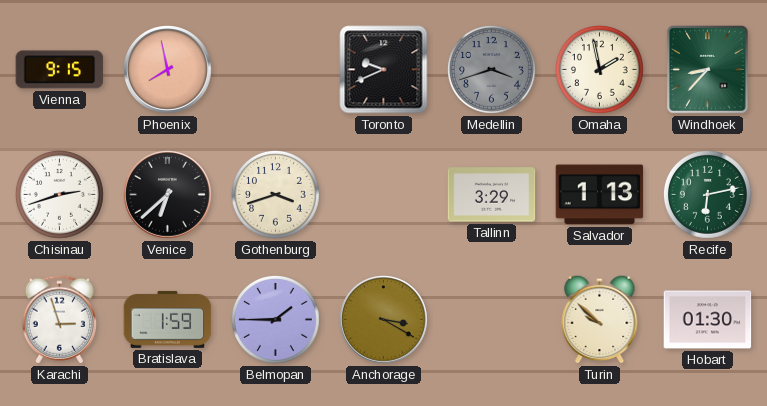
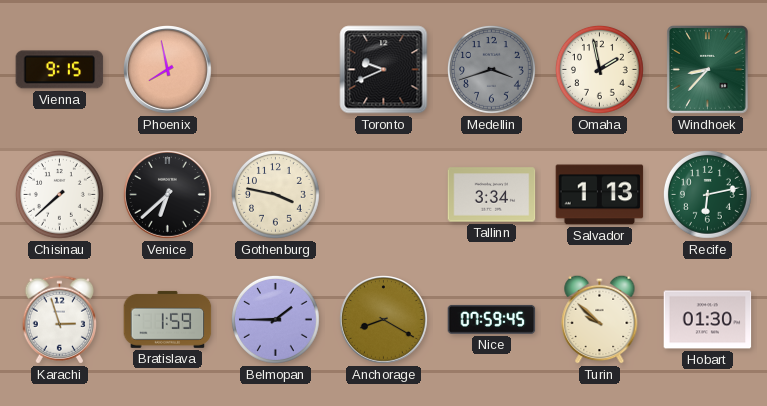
Chisinau: 2:42 -> 7:38
Gothenburg: 3:42 -> 3:47
Tallinn: 3:29 -> 3:34
Anchorage: 3:20 -> 8:20
Nice: none -> 07:59
